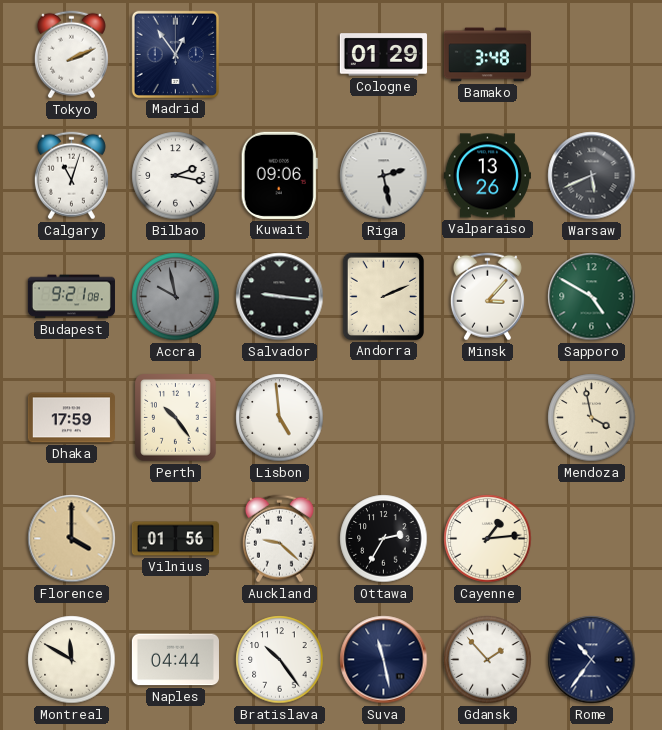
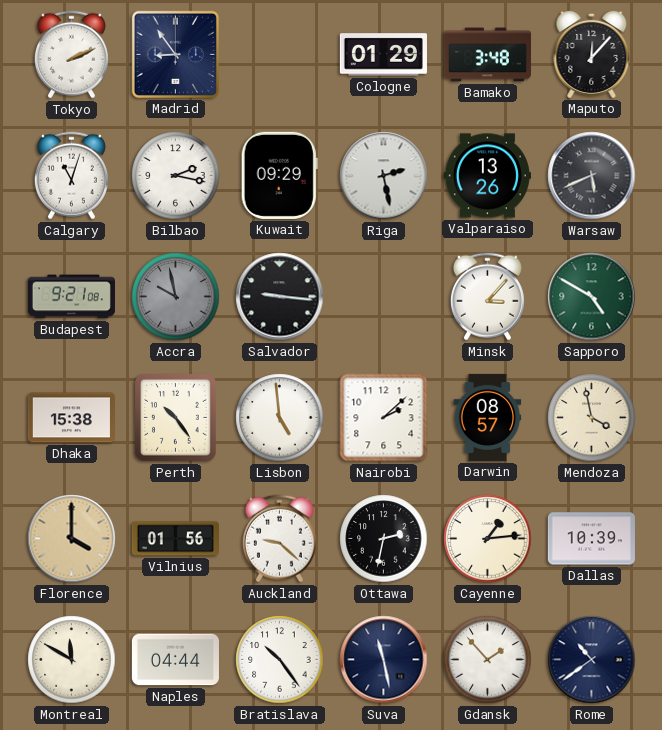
Madrid: 12:54 -> 8:54
Maputo: none -> 12:07
Kuwait: 09:06 -> 09:29
Andorra: 2:11 -> none
Dhaka: 17:59 -> 15:38
Nairobi: none -> 2:08
Darwin: none -> 08:57
Ottawa: 2:35 -> 2:32
Dallas: none -> 10:39
Rome: 10:36 -> 10:39
